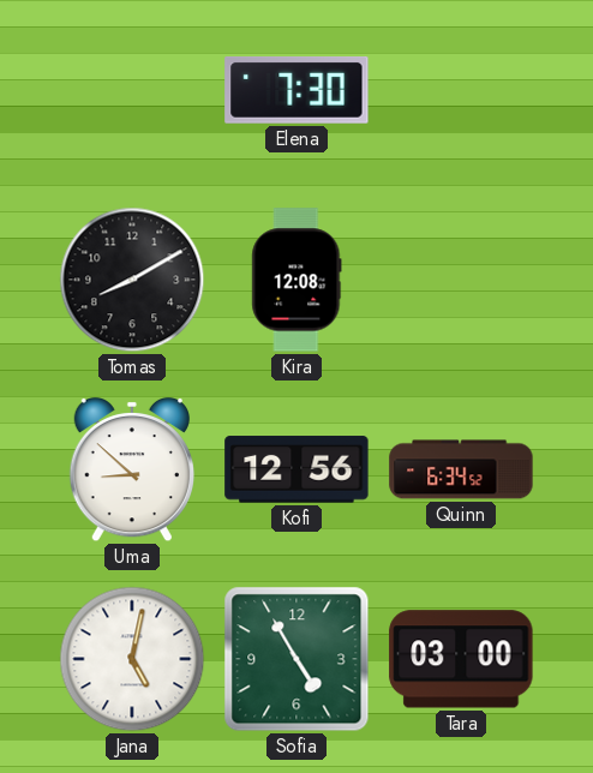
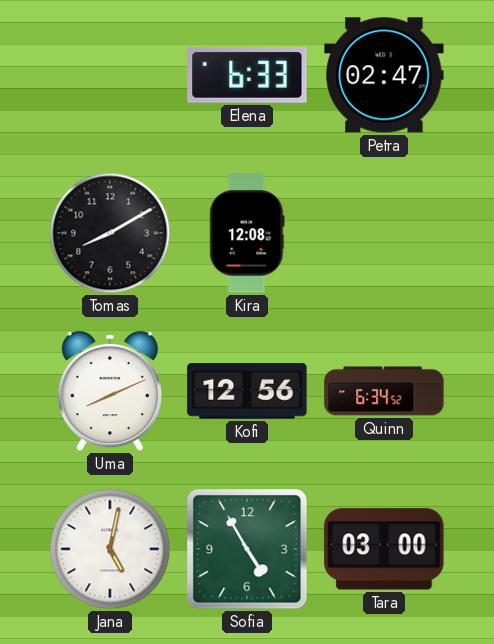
Elena: 7:30 -> 6:33
Petra: none -> 02:47
Uma: 8:52 -> 8:11
